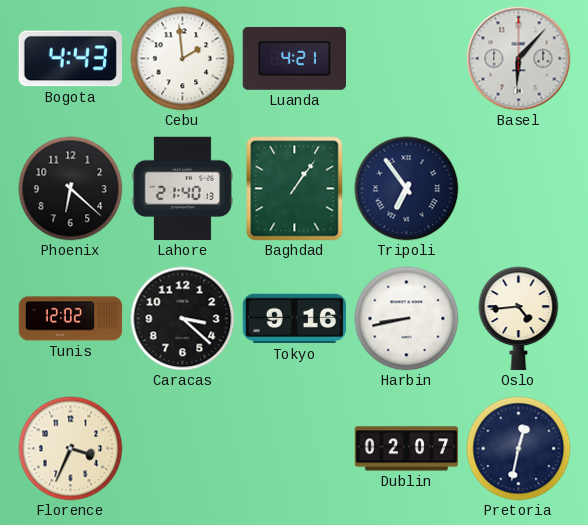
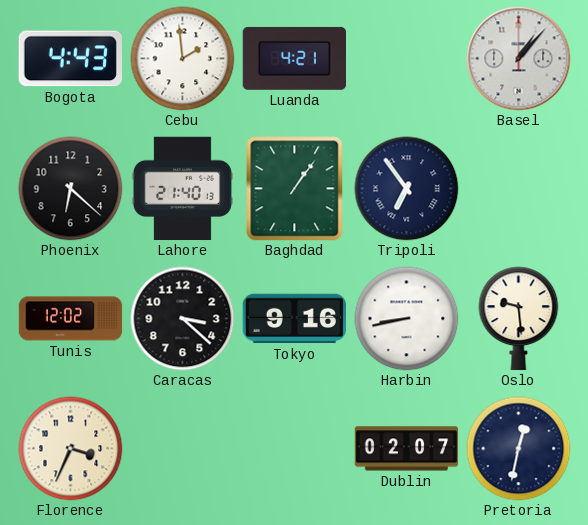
Basel: 6:07 -> 1:07
Oslo: 4:44 -> 9:29
